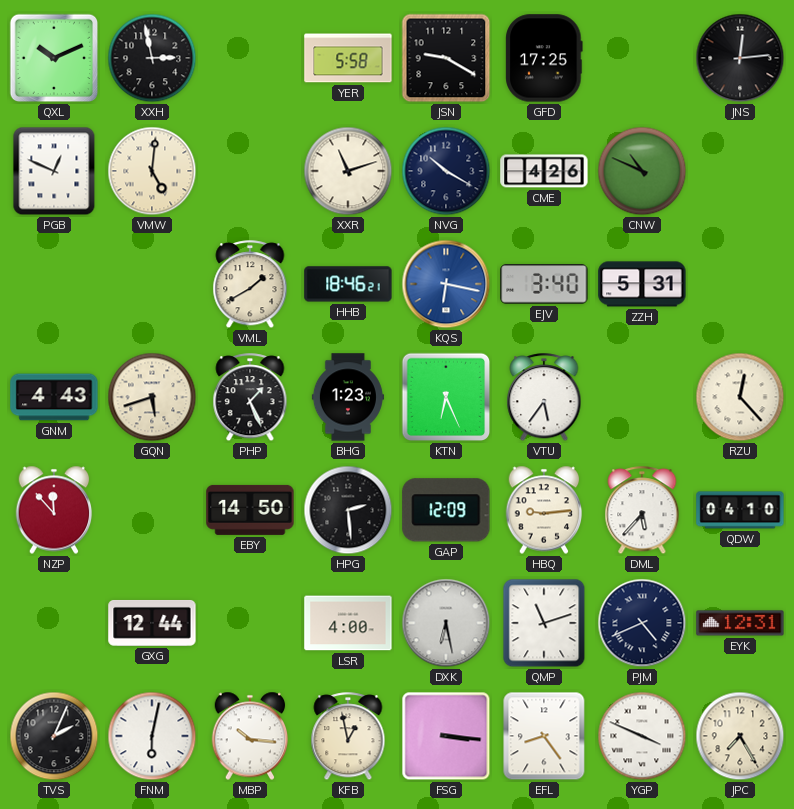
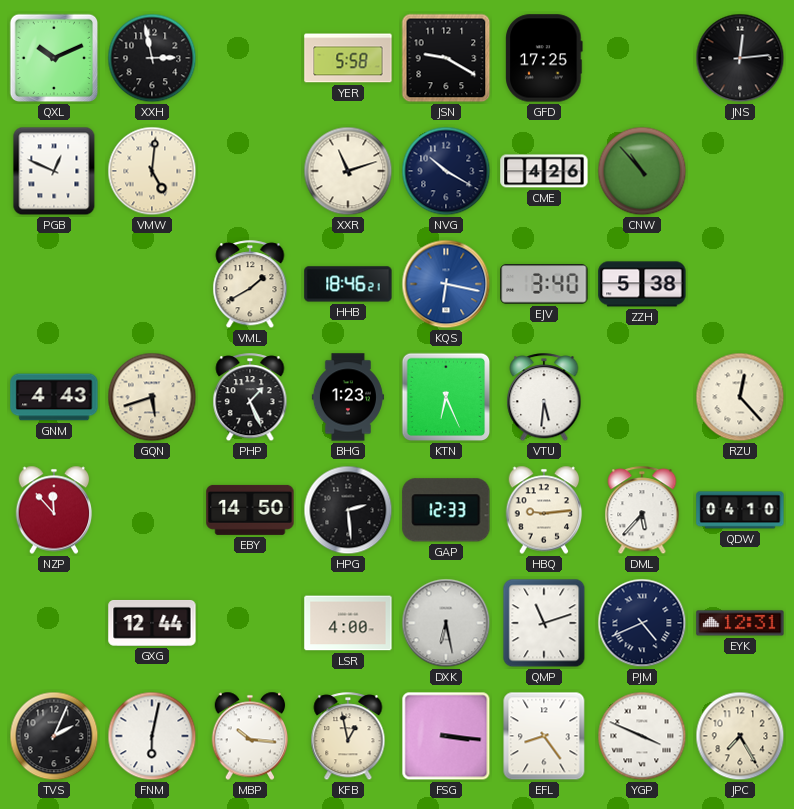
CNW: 10:49 -> 10:53
ZZH: 5:31 -> 5:38
VTU: 5:36 -> 5:31
GAP: 12:09 -> 12:33
